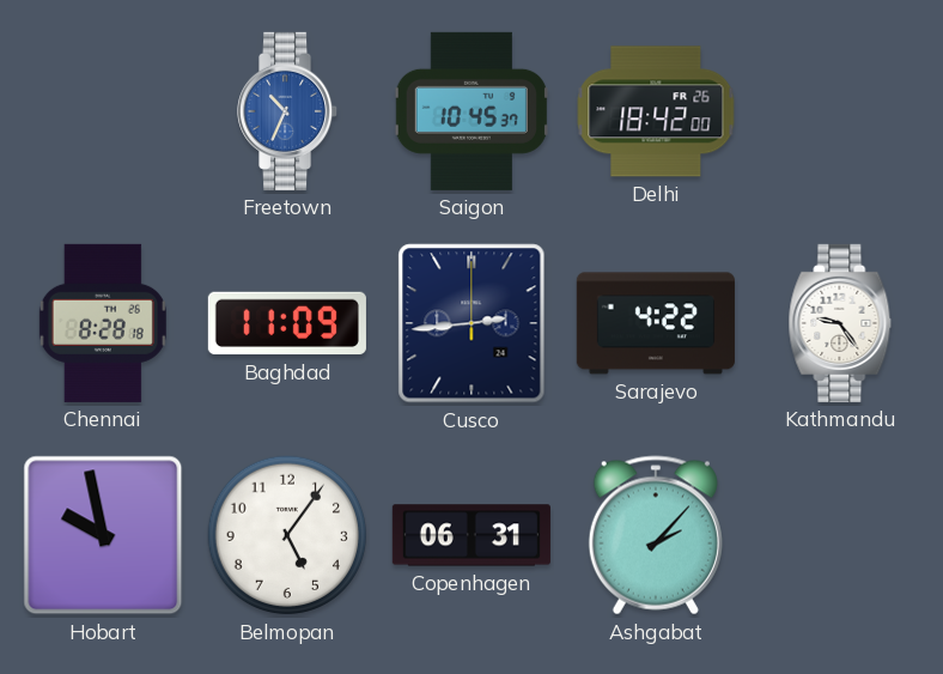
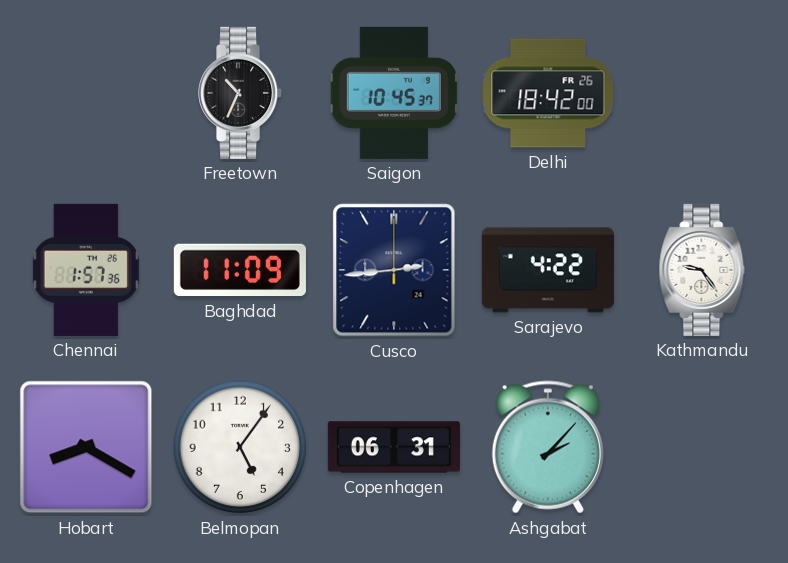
Freetown dial: blue -> black
Chennai: 8:28 -> 1:57
Hobart: 9:58 -> 8:20
